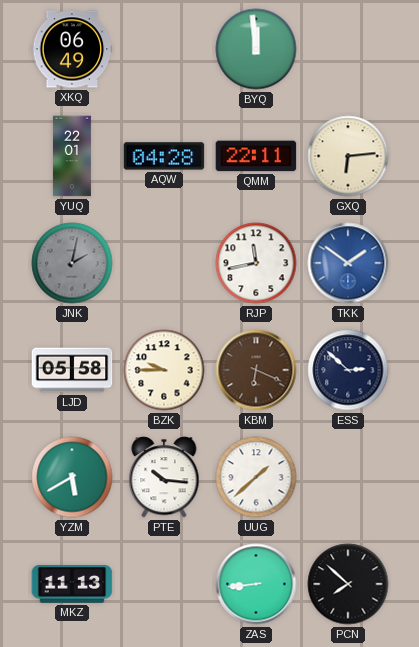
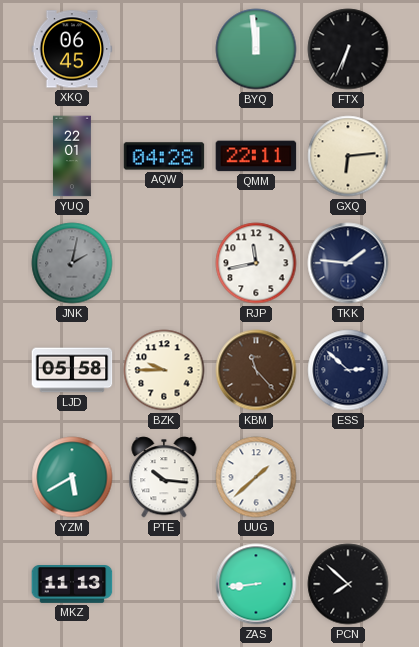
XKQ: 06:49 -> 06:45
FTX: none -> 6:34
TKK: 1:51 -> 1:46
TKK dial: blue -> navy
KBM: 6:19 -> 11:23
